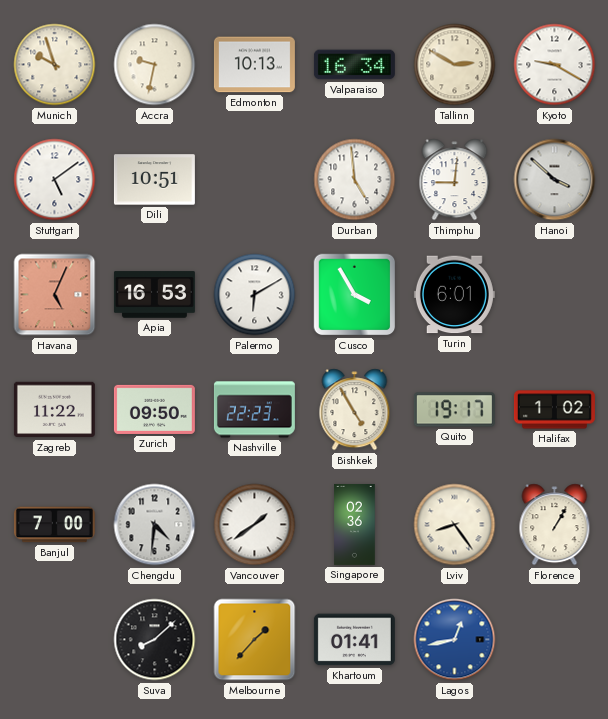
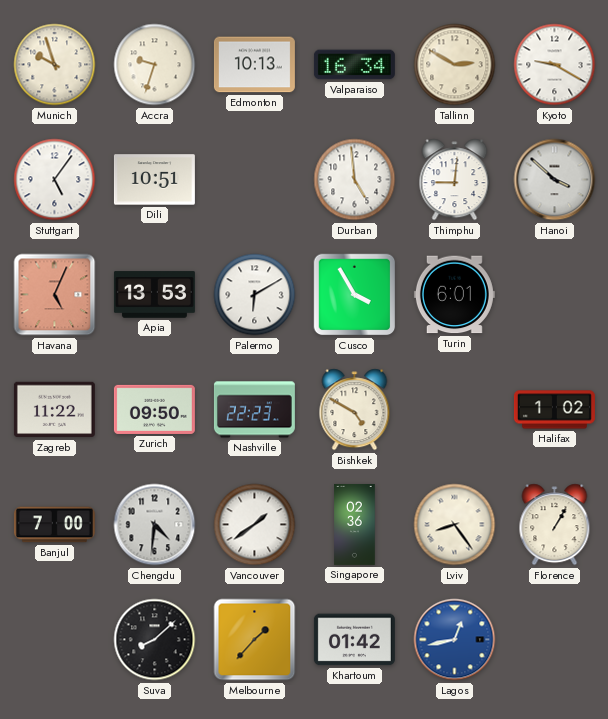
Accra: 9:32 -> 9:33
Stuttgart: 5:09 -> 5:06
Apia: 16:53 -> 13:53
Bishkek: 4:55 -> 4:50
Quito: 19:17 -> none
Khartoum: 01:41 -> 01:42
